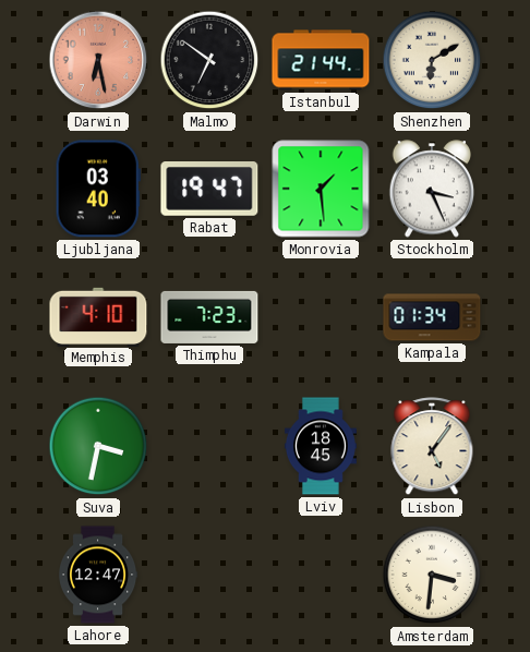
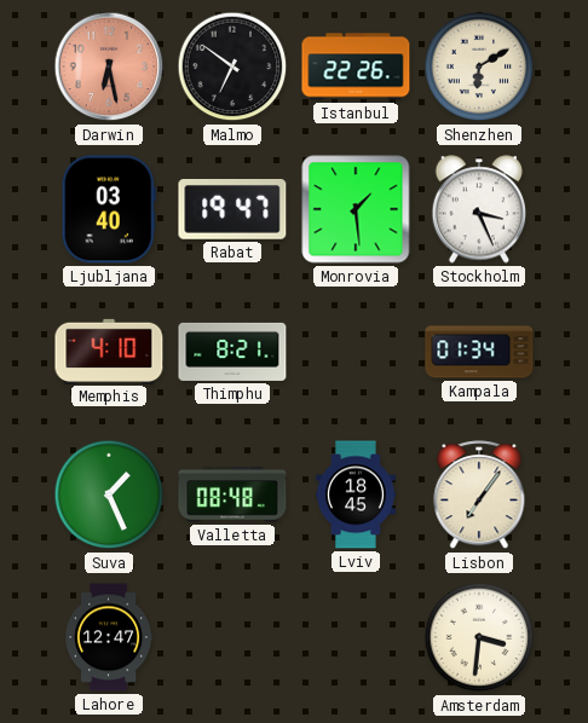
Istanbul: 21:44 -> 22:26
Thimphu: 7:23 -> 8:21
Suva: 3:32 -> 1:26
Valletta: none -> 08:48
Lisbon: 5:06 -> 7:06
